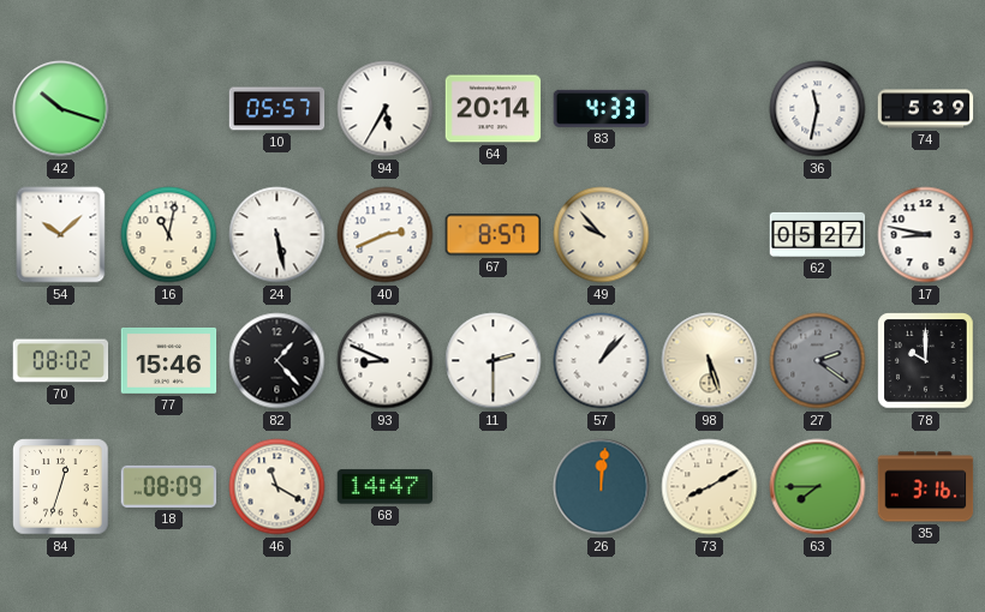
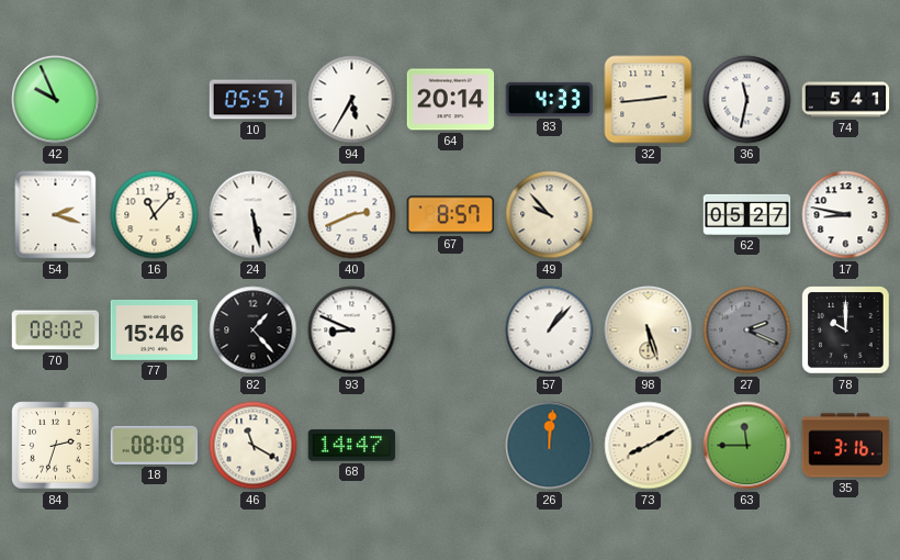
42: 10:18 -> 9:56
32: none -> 2:44
74: 5:39 -> 5:41
54: 10:08 -> 2:18
16: 11:02 -> 11:07
11: 2:30 -> none
27: 2:21 -> 2:19
84: 12:33 -> 2:33
63: 7:45 -> 11:45
